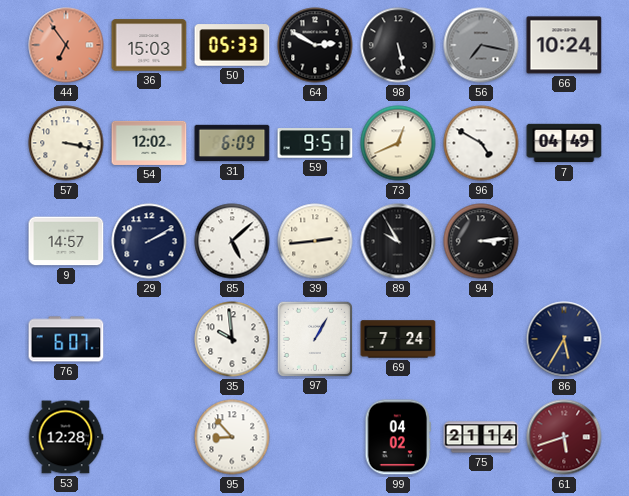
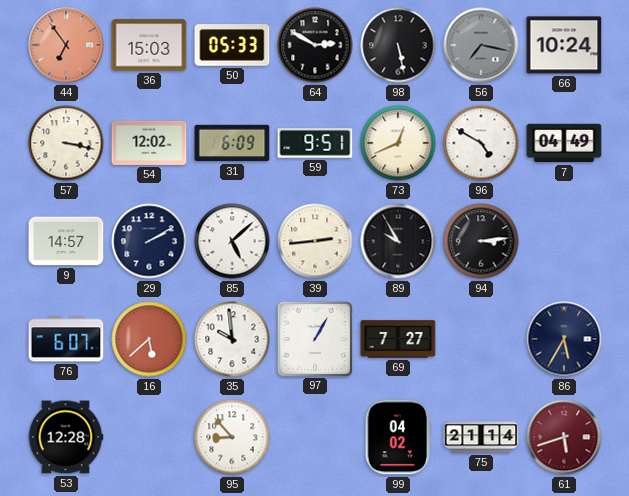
16: none -> 5:38
69: 7:24 -> 7:27
